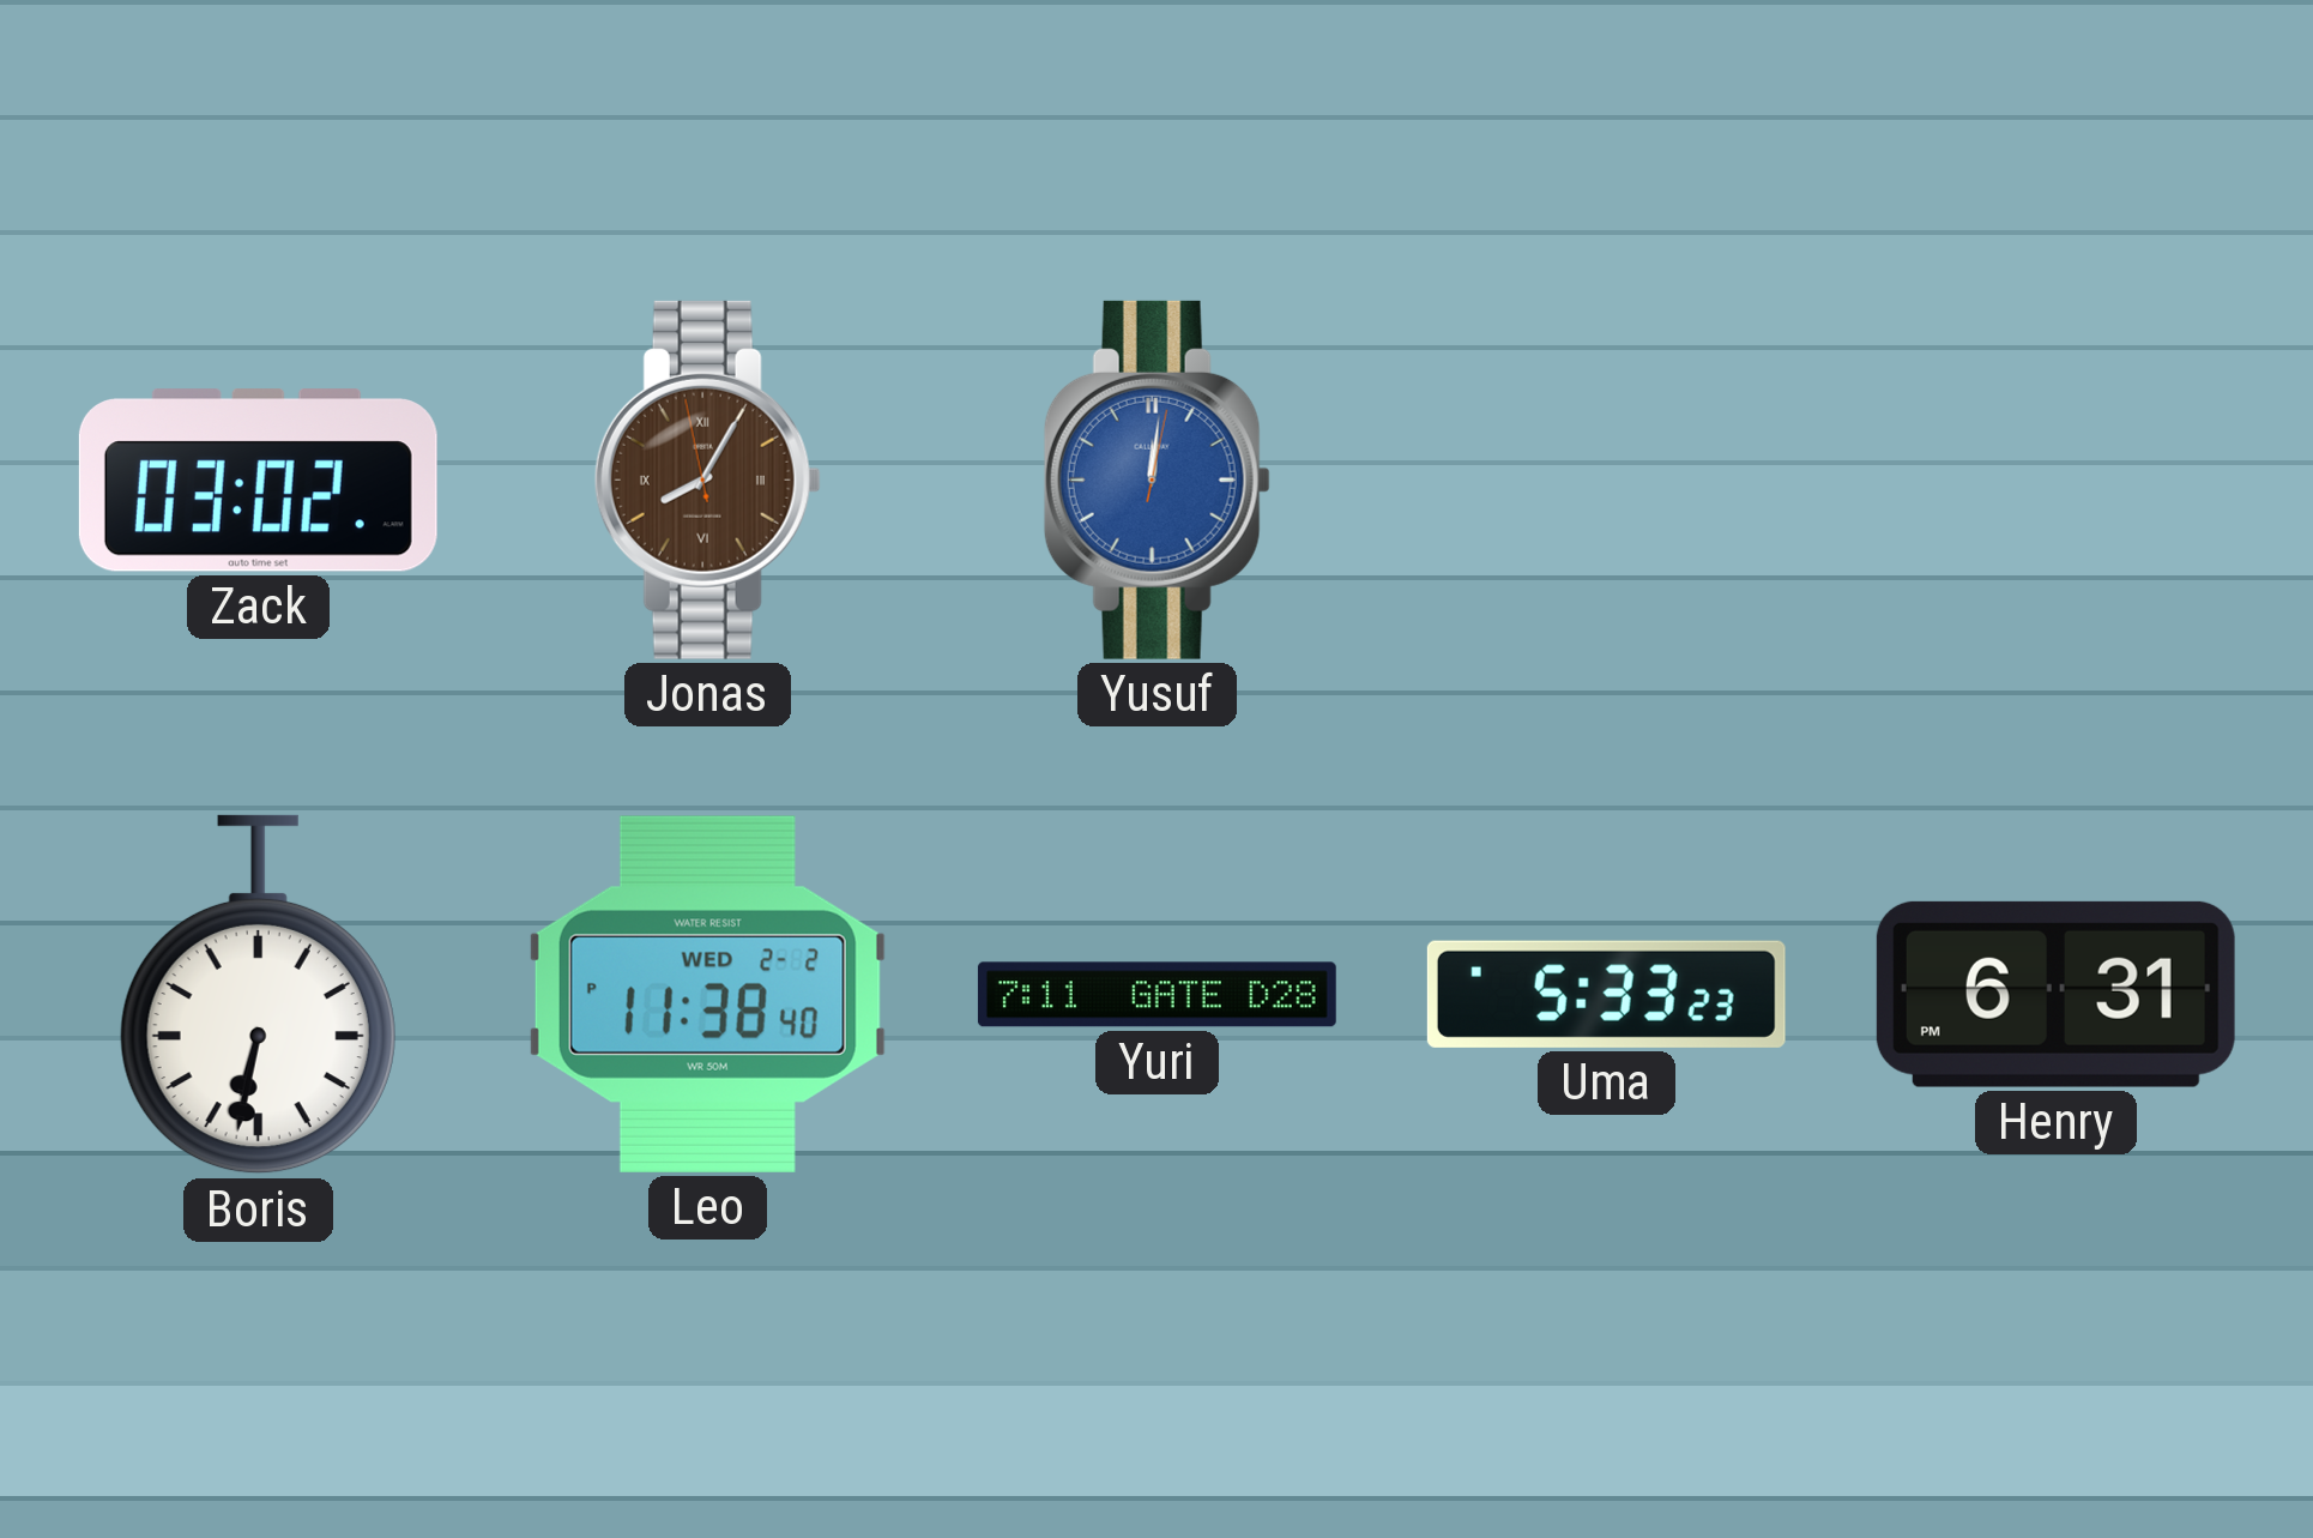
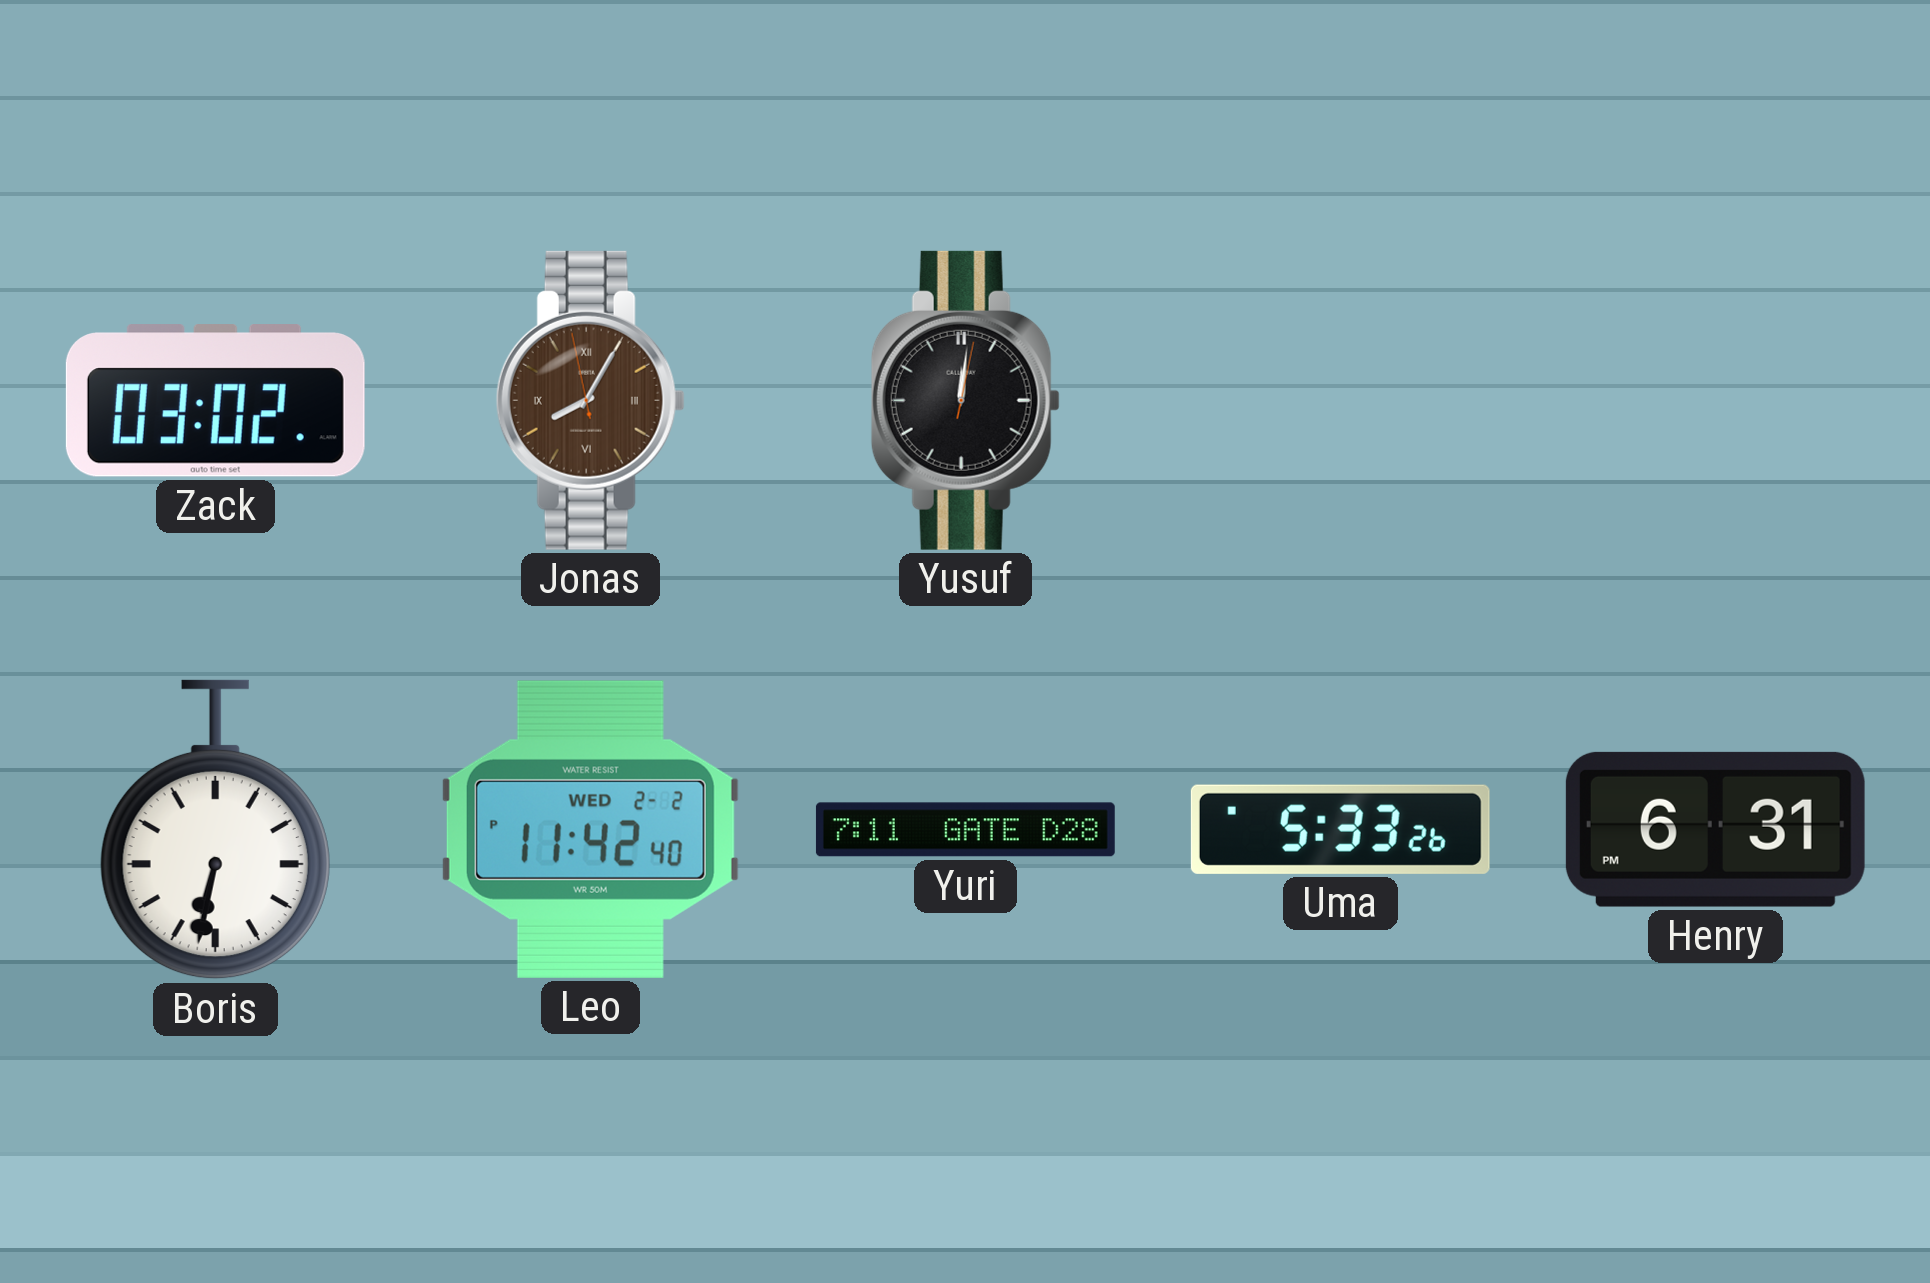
Yusuf dial: blue -> black
Leo: 11:38 -> 11:42
Uma: 5:33:23 -> 5:33:26
